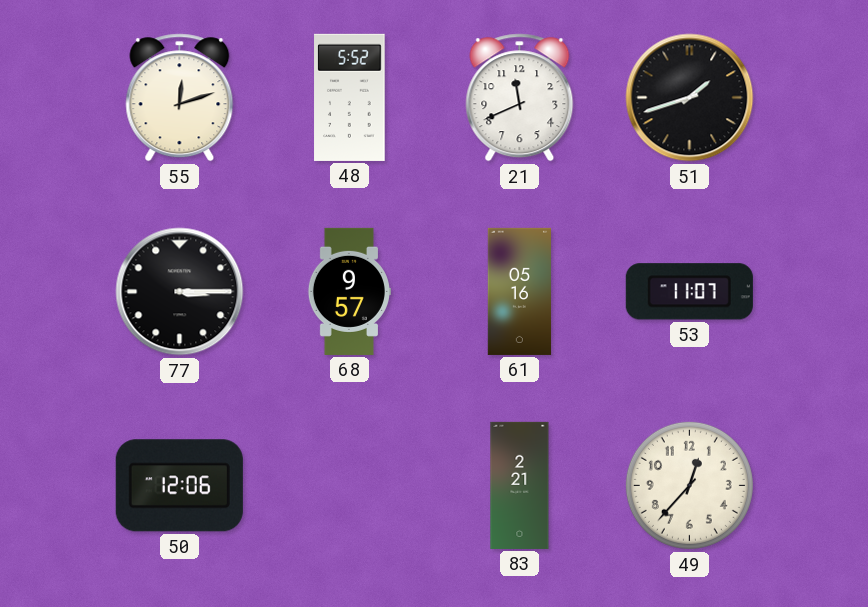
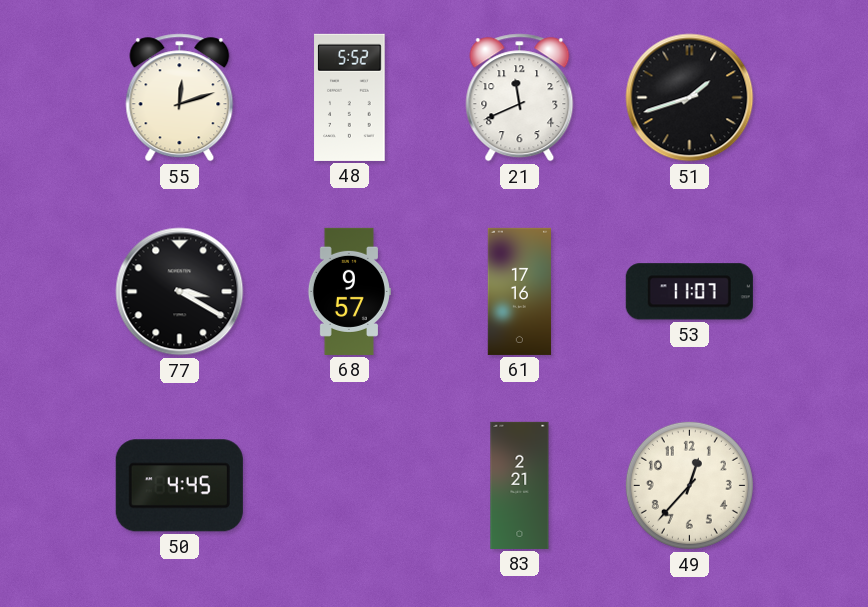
77: 3:15 -> 3:20
61: 05:16 -> 17:16
50: 12:06 -> 4:45
